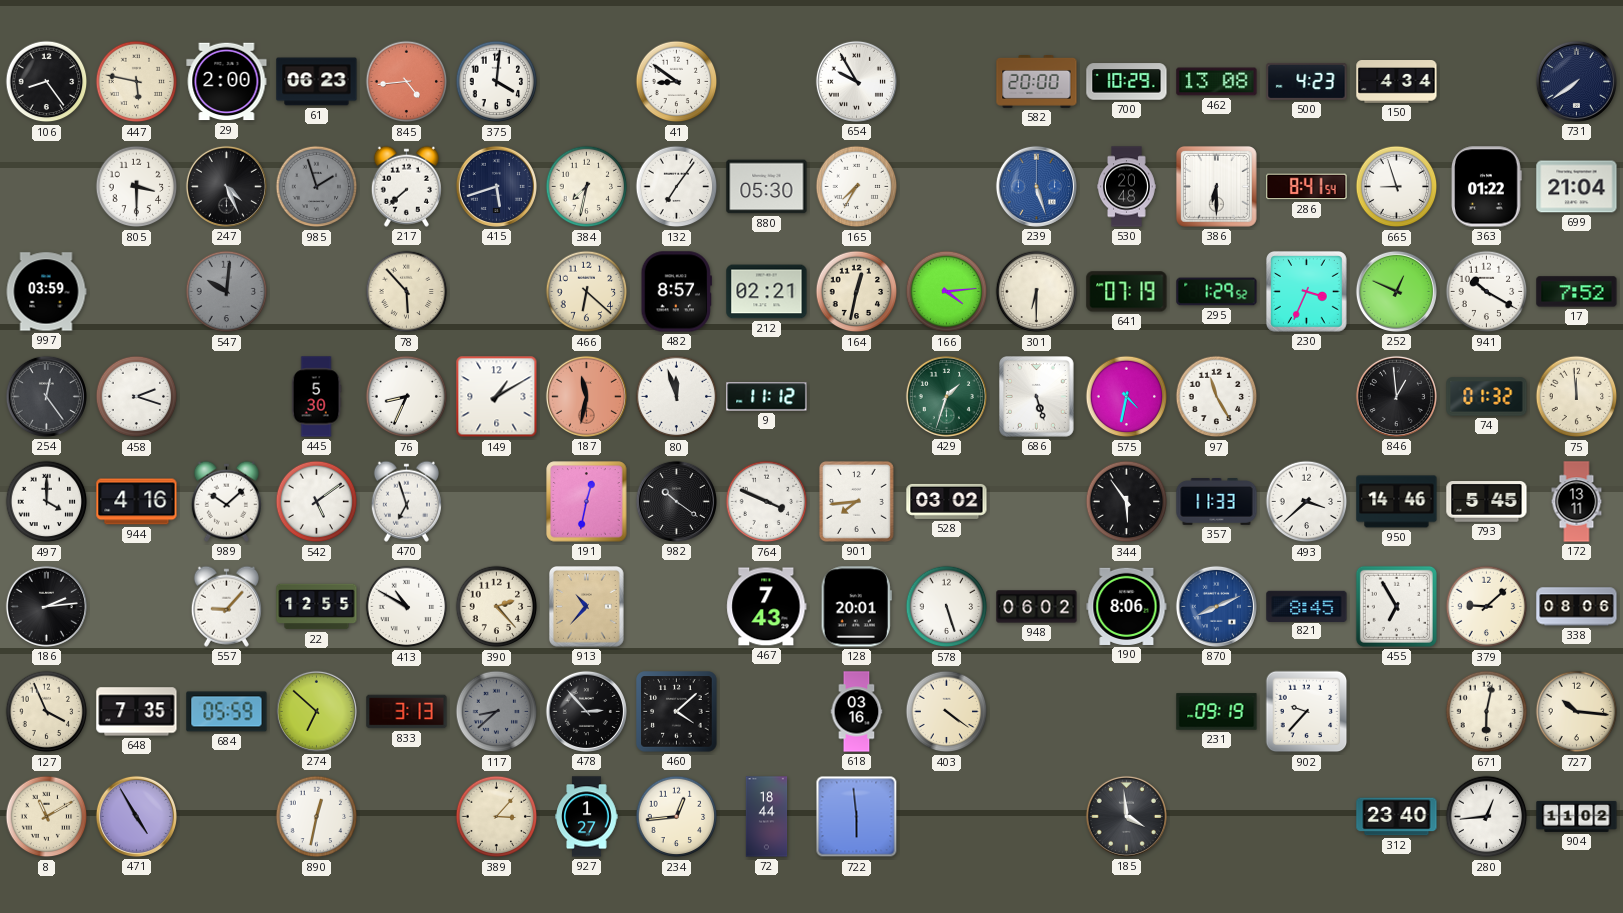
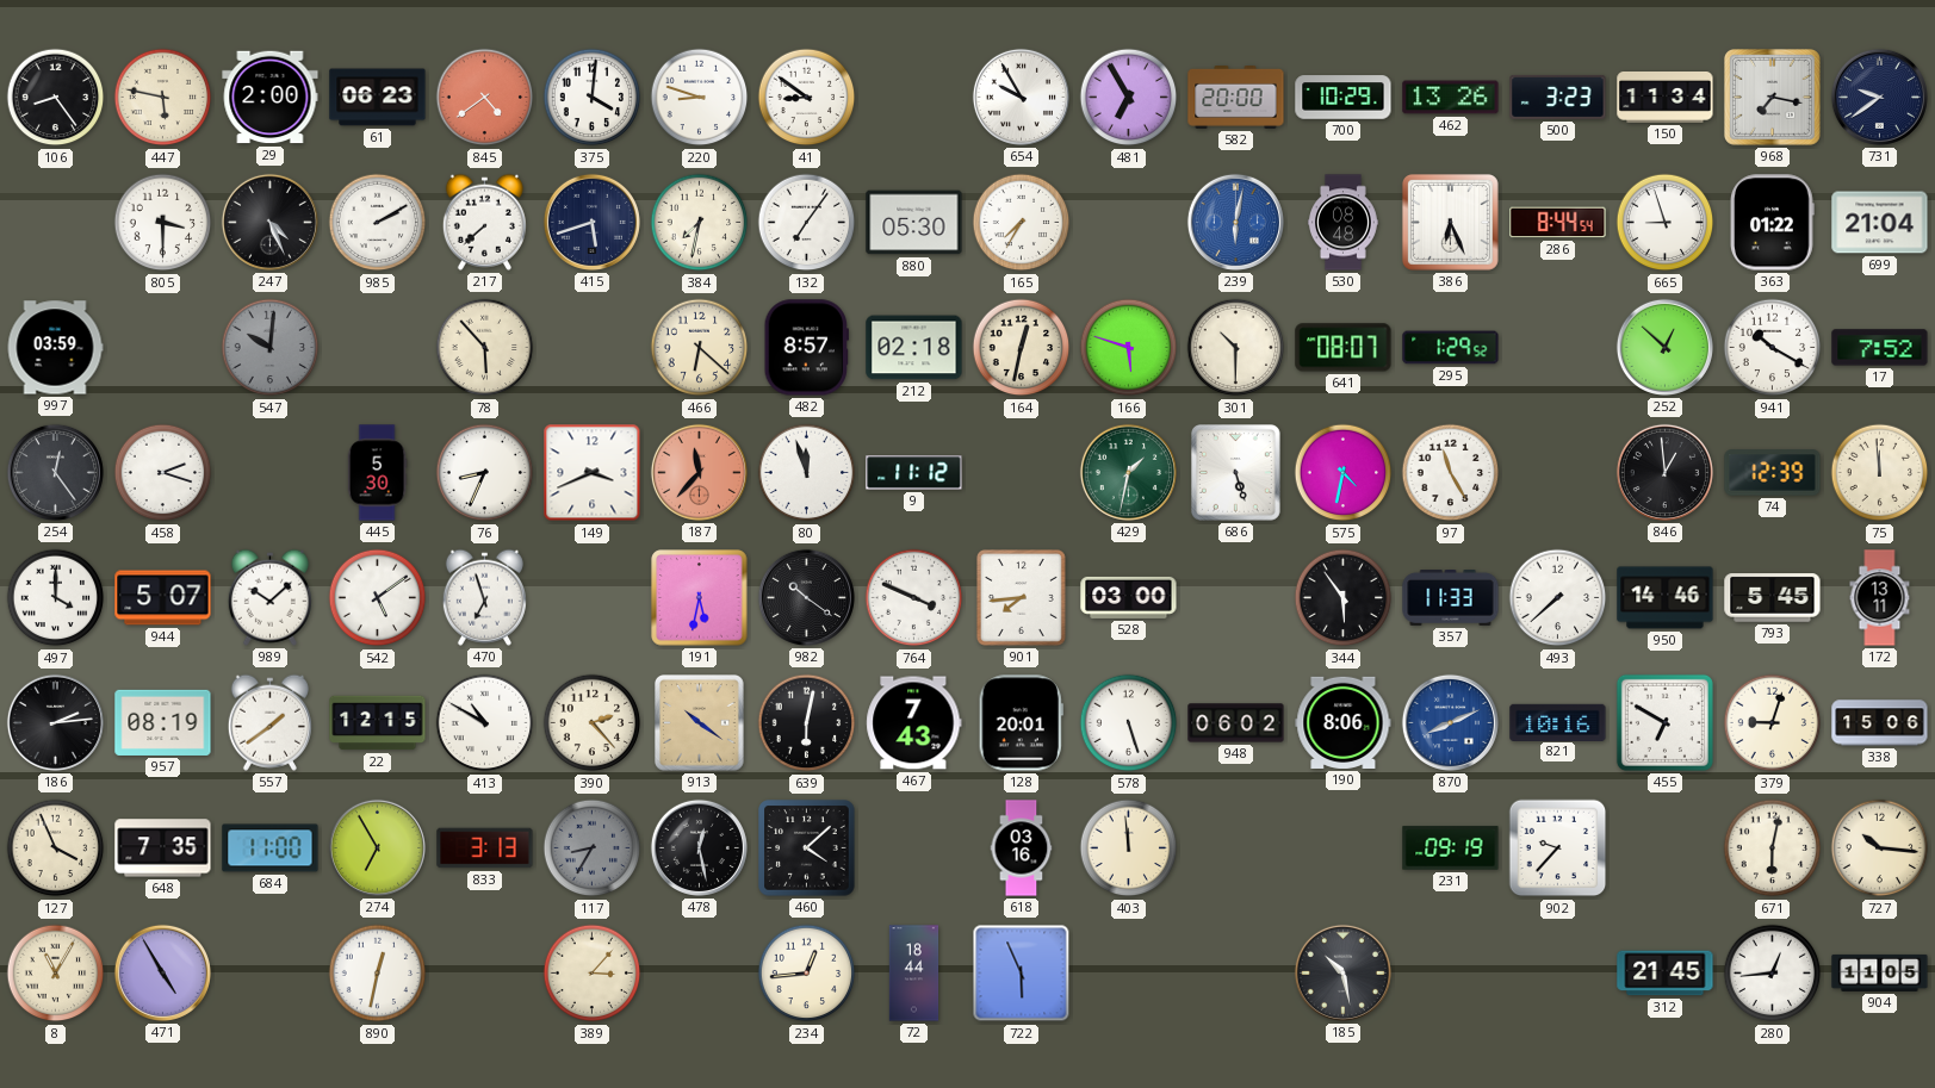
845: 4:44 -> 4:39
220: none -> 8:48
481: none -> 6:55
462: 13:08 -> 13:26
500: 4:23 -> 3:23
150: 4:34 -> 11:34
968: none -> 7:17
731: 7:39 -> 9:39
985: 1:57 -> 2:10
985 dial: grey -> white
239: 5:27 -> 6:02
530: 20:48 -> 08:48
386: 6:30 -> 6:26
286: 8:41 -> 8:44
212: 02:21 -> 02:18
166: 4:14 -> 5:48
301: 6:30 -> 10:30
641: 07:19 -> 08:07
230: 3:34 -> none
252: 12:49 -> 12:52
149: 1:10 -> 3:41
187: 11:32 -> 11:37
429: 1:33 -> 1:32
74: 01:32 -> 12:39
944: 4:16 -> 5:07
191: 12:32 -> 5:32
528: 03:02 -> 03:00
493: 3:38 -> 7:38
957: none -> 08:19
557: 9:07 -> 1:39
22: 12:55 -> 12:15
913: 10:37 -> 10:21
639: none -> 6:02
821: 8:45 -> 10:16
455: 6:55 -> 6:50
379: 9:08 -> 9:03
338: 08:06 -> 15:06
684: 05:59 -> 11:00
274: 6:52 -> 6:55
117: 8:38 -> 8:35
478: 2:53 -> 12:28
403: 4:21 -> 11:59
8: 11:10 -> 11:05
927: 1:27 -> none
722: 5:59 -> 5:56
185: 3:59 -> 10:28
312: 23:40 -> 21:45
904: 11:02 -> 11:05
